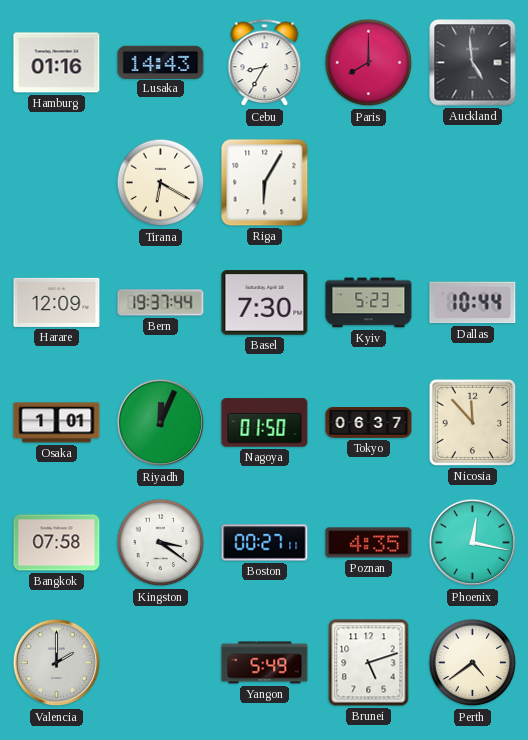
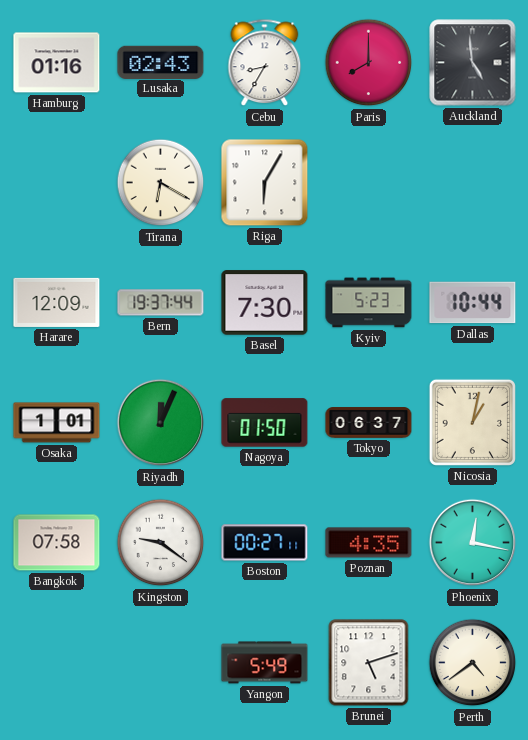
Lusaka: 14:43 -> 02:43
Nicosia: 11:53 -> 1:02
Kingston: 3:21 -> 9:21
Valencia: 2:00 -> none
